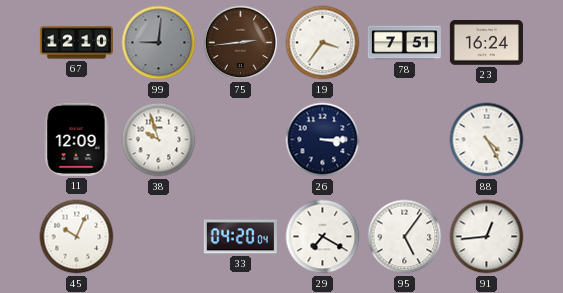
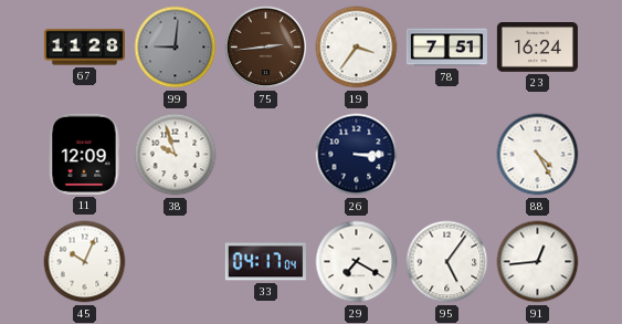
67: 12:10 -> 11:28
33: 04:20 -> 04:17
